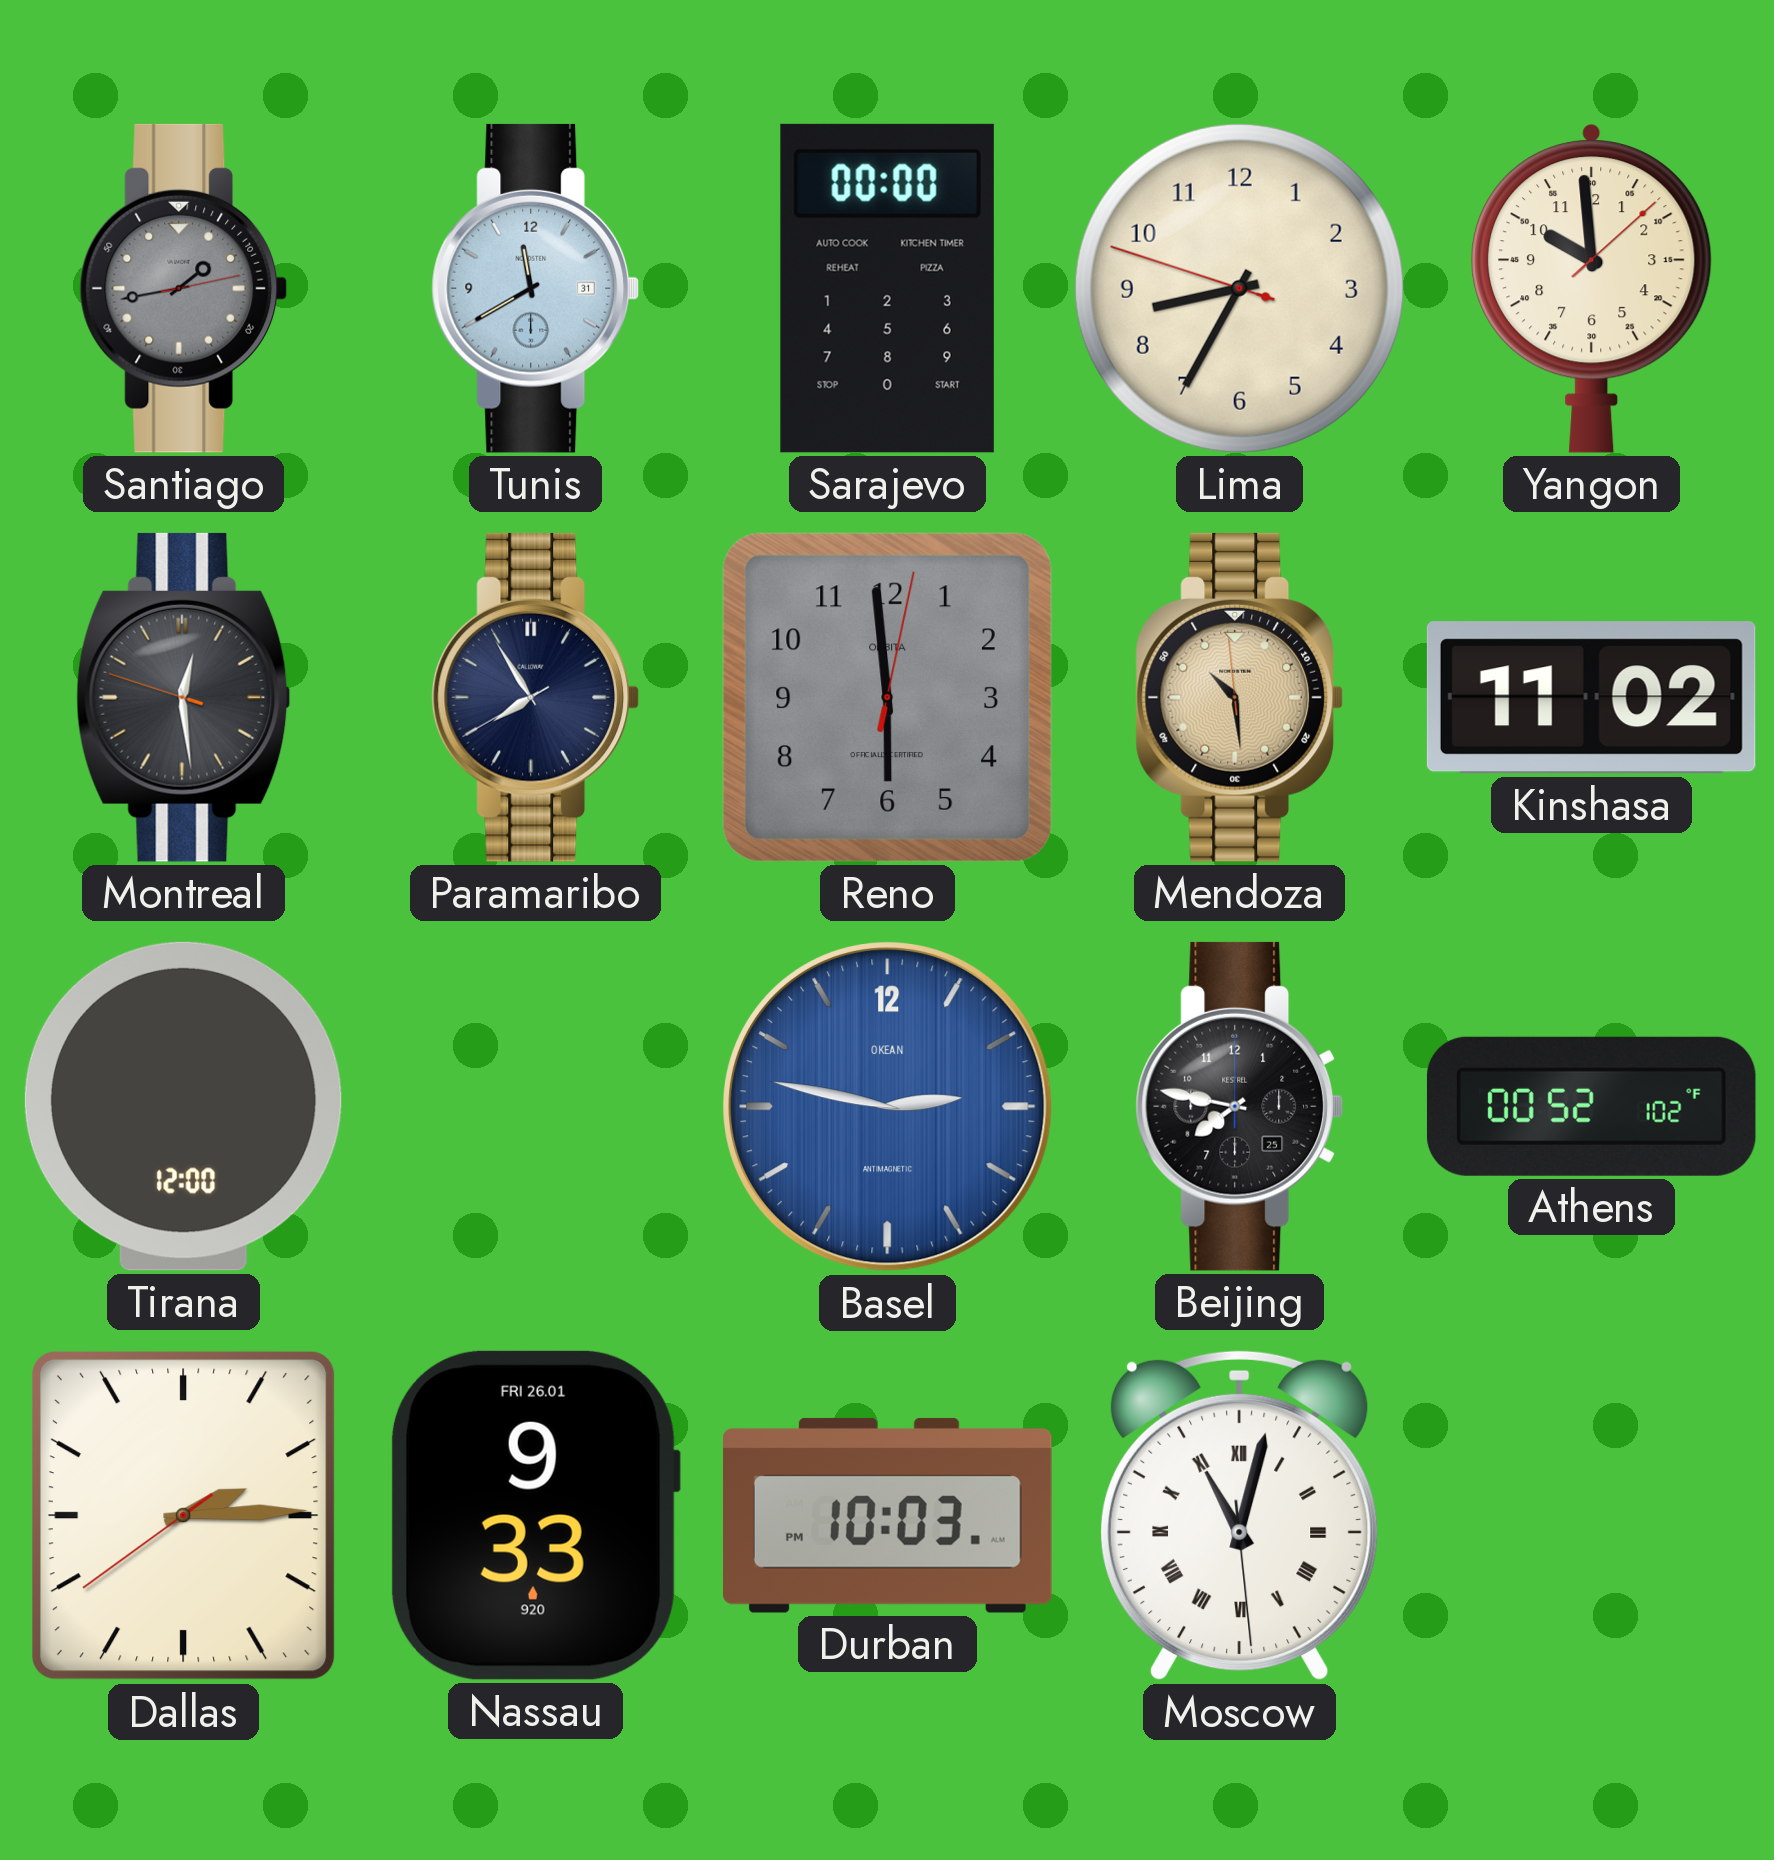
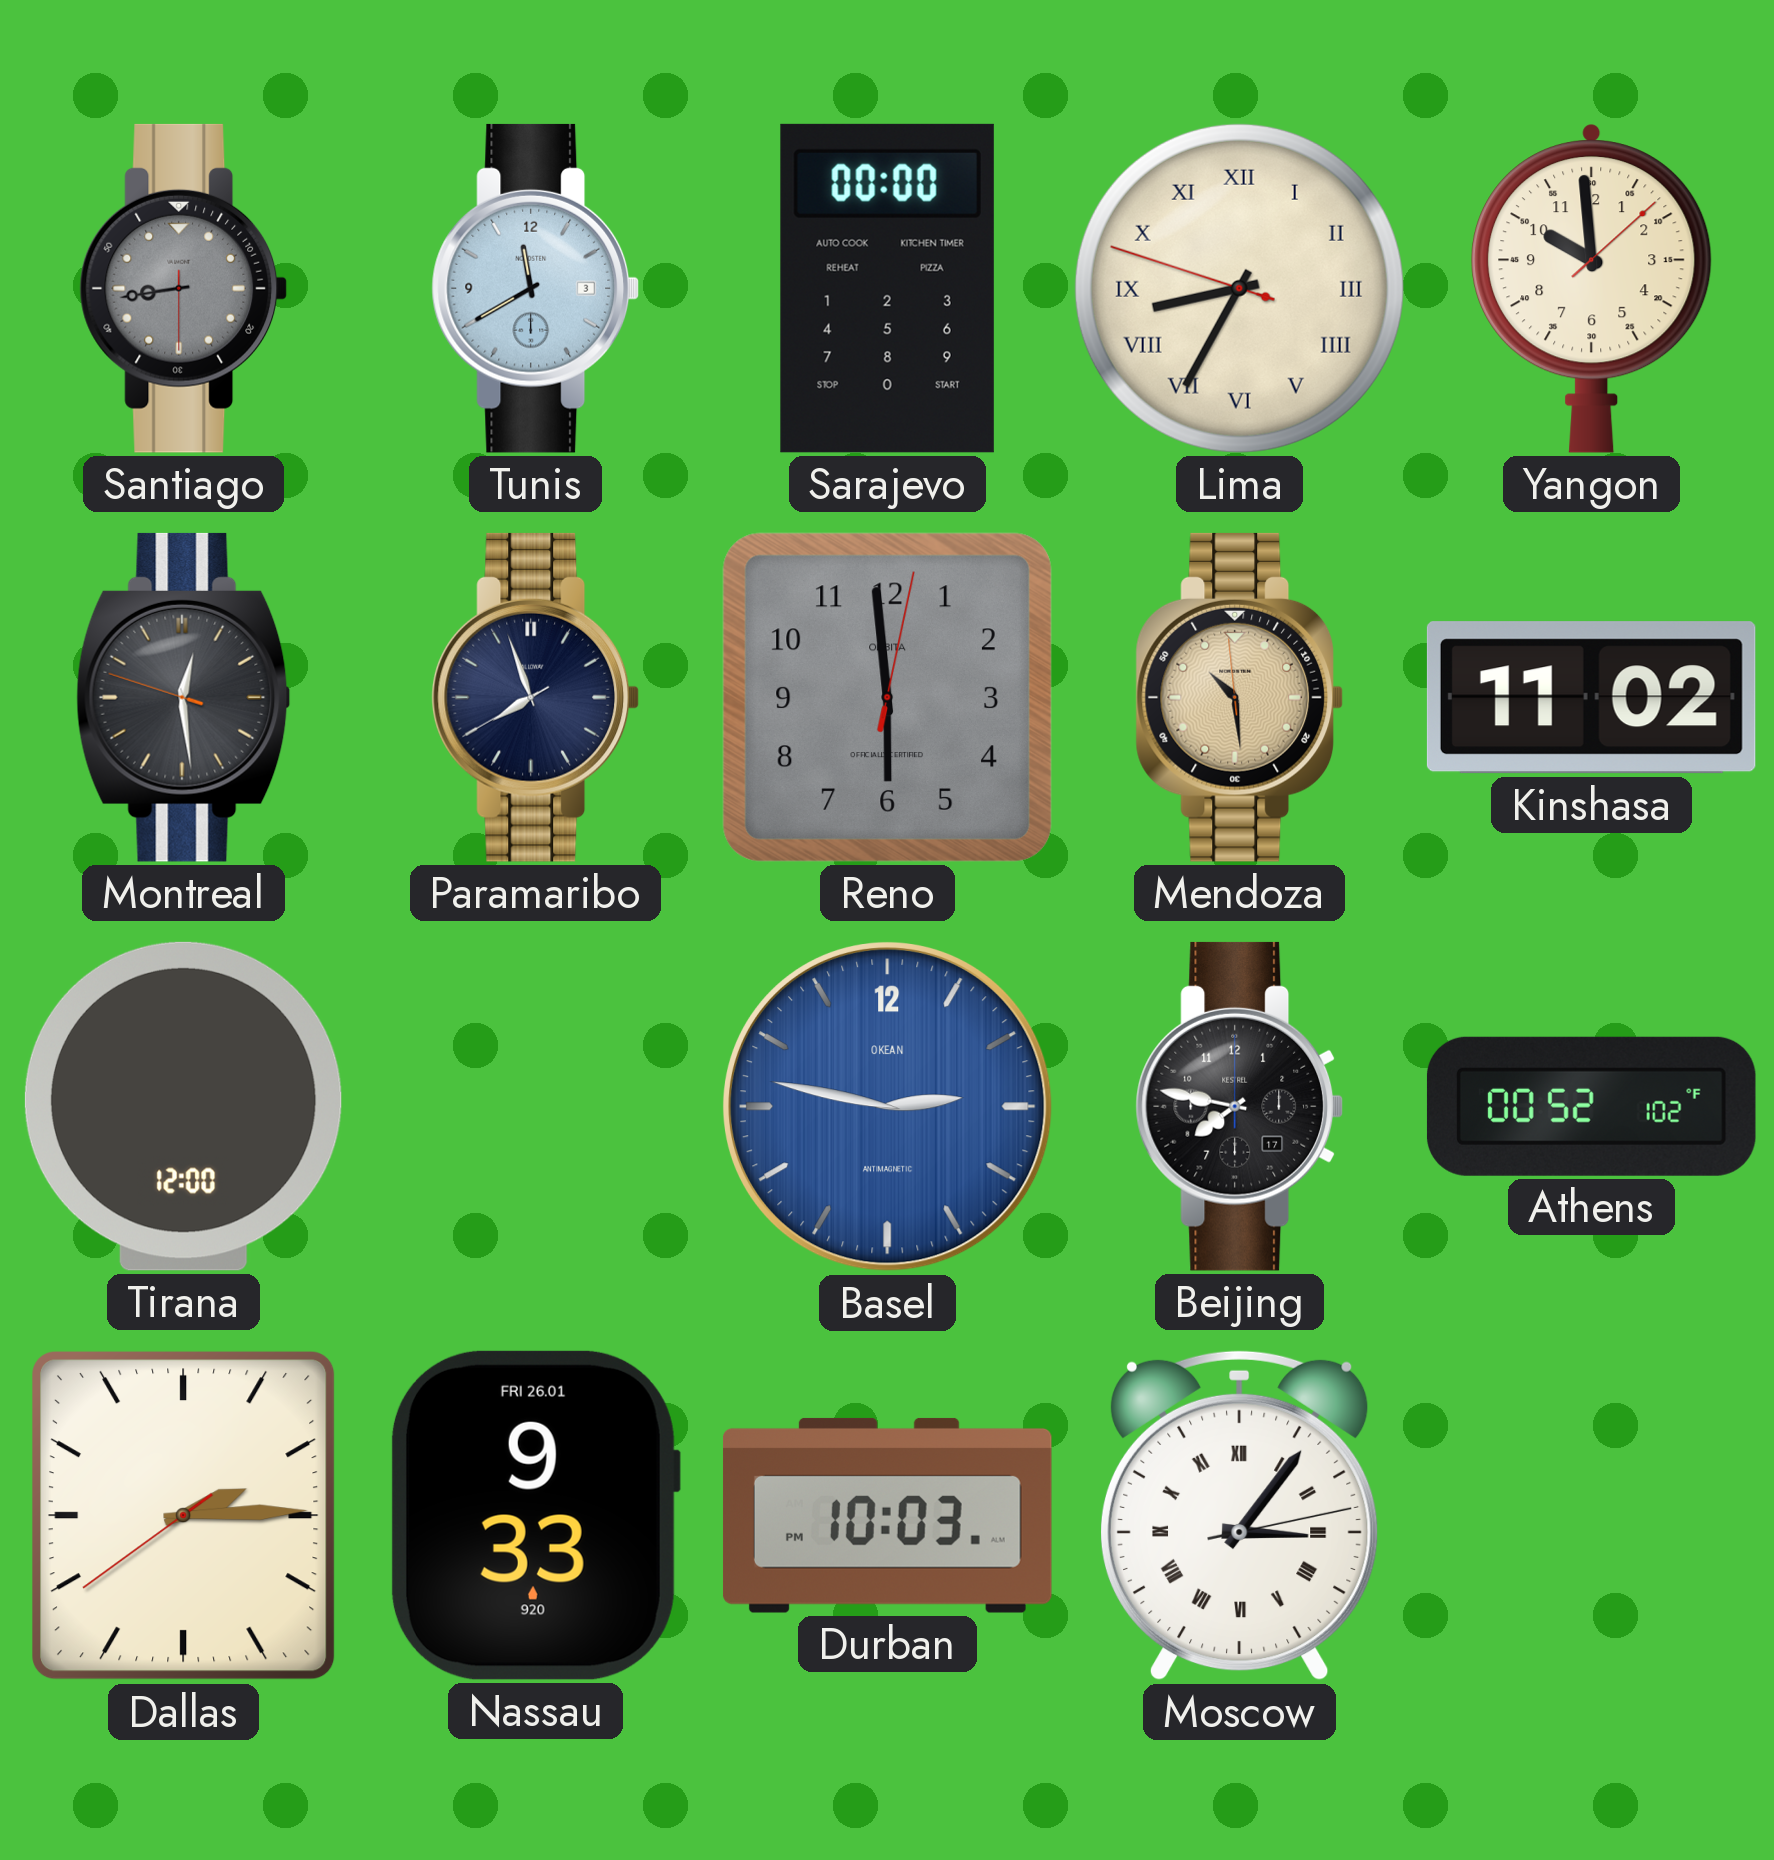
Santiago: 1:43 -> 8:43
Tunis date: 31 -> 3
Lima numerals: Arabic -> Roman
Paramaribo: 7:54 -> 7:56
Beijing date: 25 -> 17
Moscow: 11:02 -> 3:06
